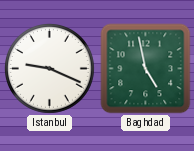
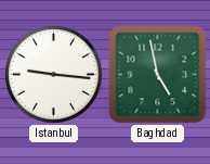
Istanbul: 9:19 -> 9:16
